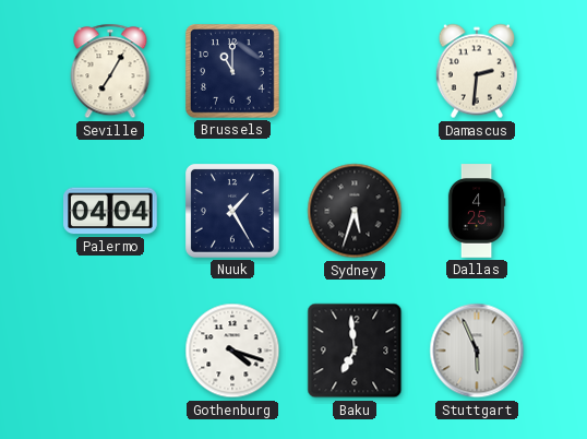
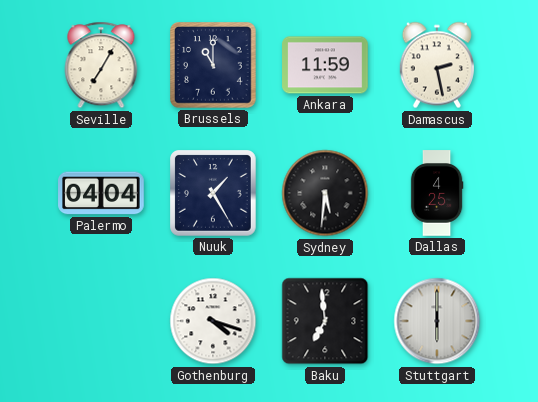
Ankara: none -> 11:59
Damascus: 2:31 -> 2:28
Sydney: 5:33 -> 5:31
Stuttgart: 5:56 -> 6:00
